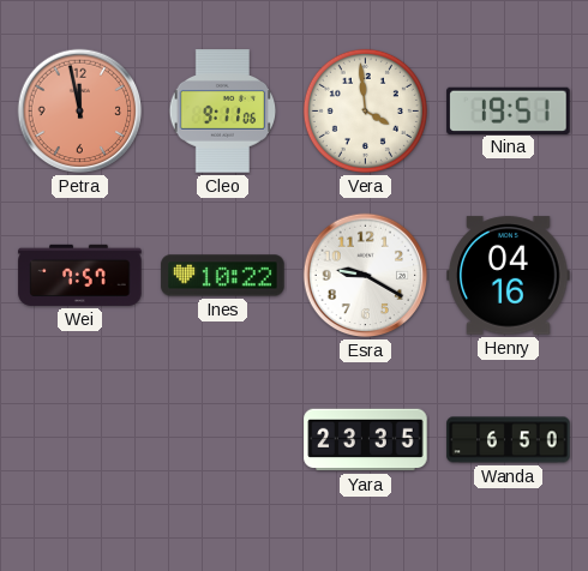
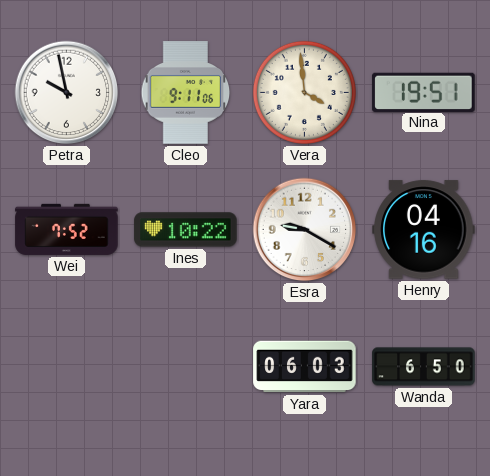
Petra: 11:58 -> 9:58
Petra dial: salmon -> white
Wei: 7:57 -> 7:52
Yara: 23:35 -> 06:03
